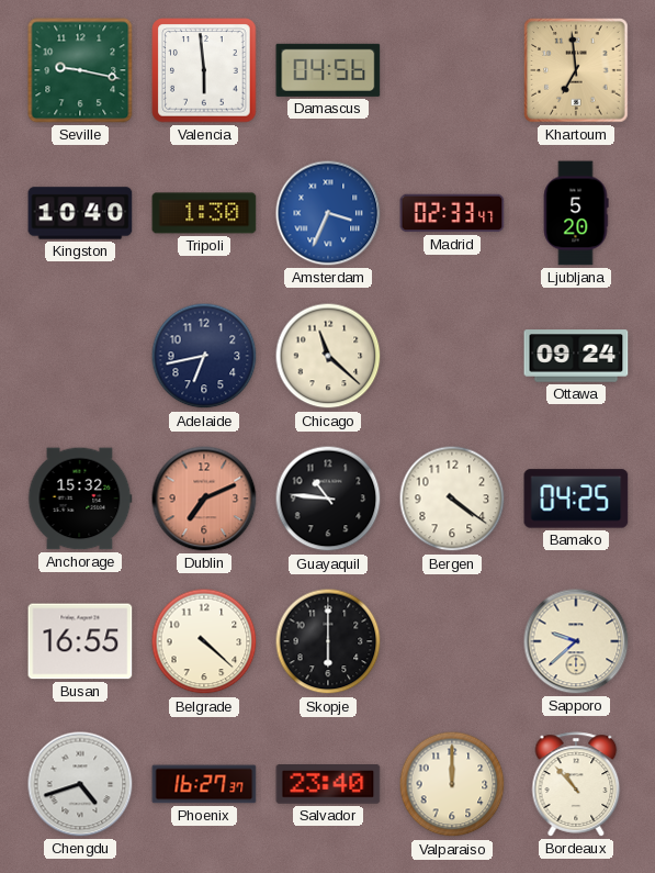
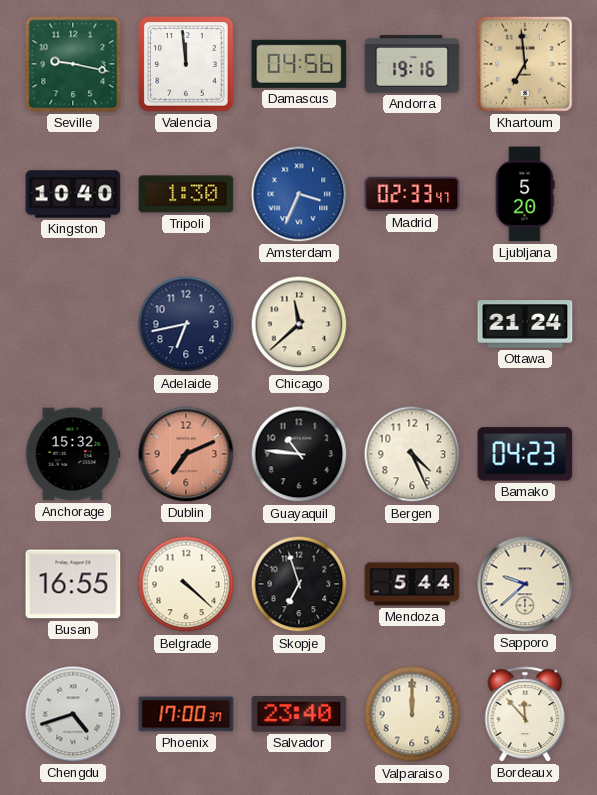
Valencia: 5:59 -> 11:59
Andorra: none -> 19:16
Chicago: 11:22 -> 11:38
Ottawa: 09:24 -> 21:24
Bergen: 4:21 -> 4:26
Bamako: 04:25 -> 04:23
Skopje: 6:00 -> 6:57
Mendoza: none -> 5:44
Phoenix: 16:27 -> 17:00
Bordeaux: 10:53 -> 11:53
